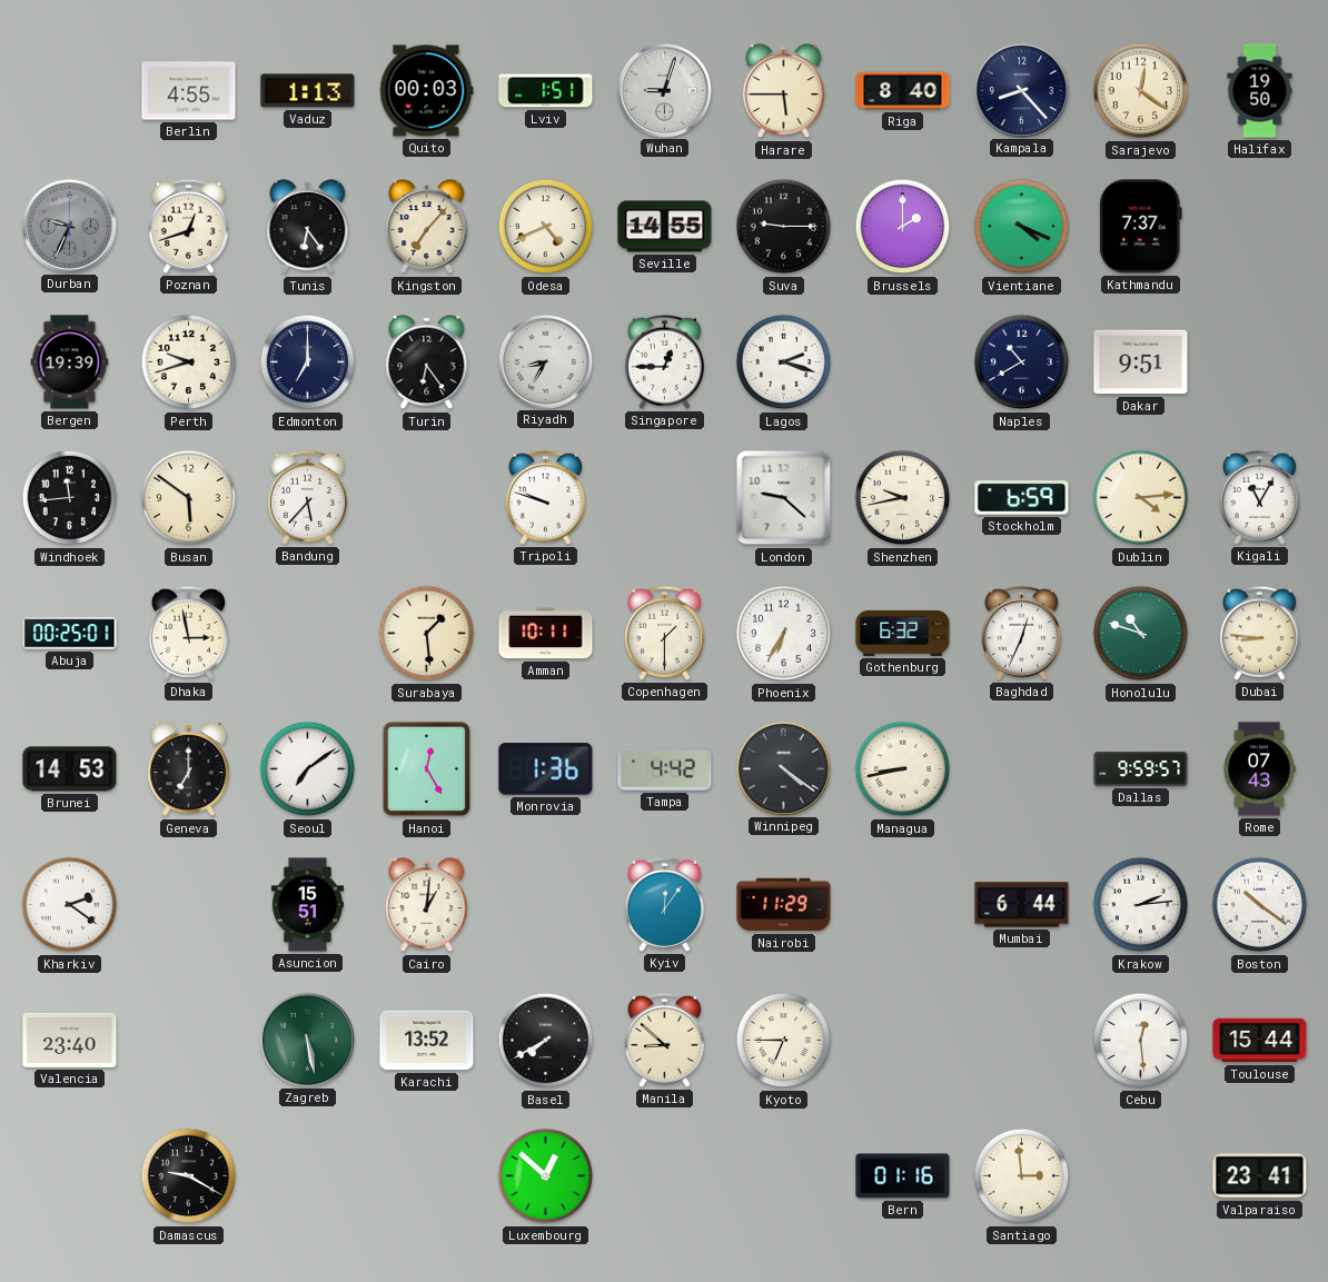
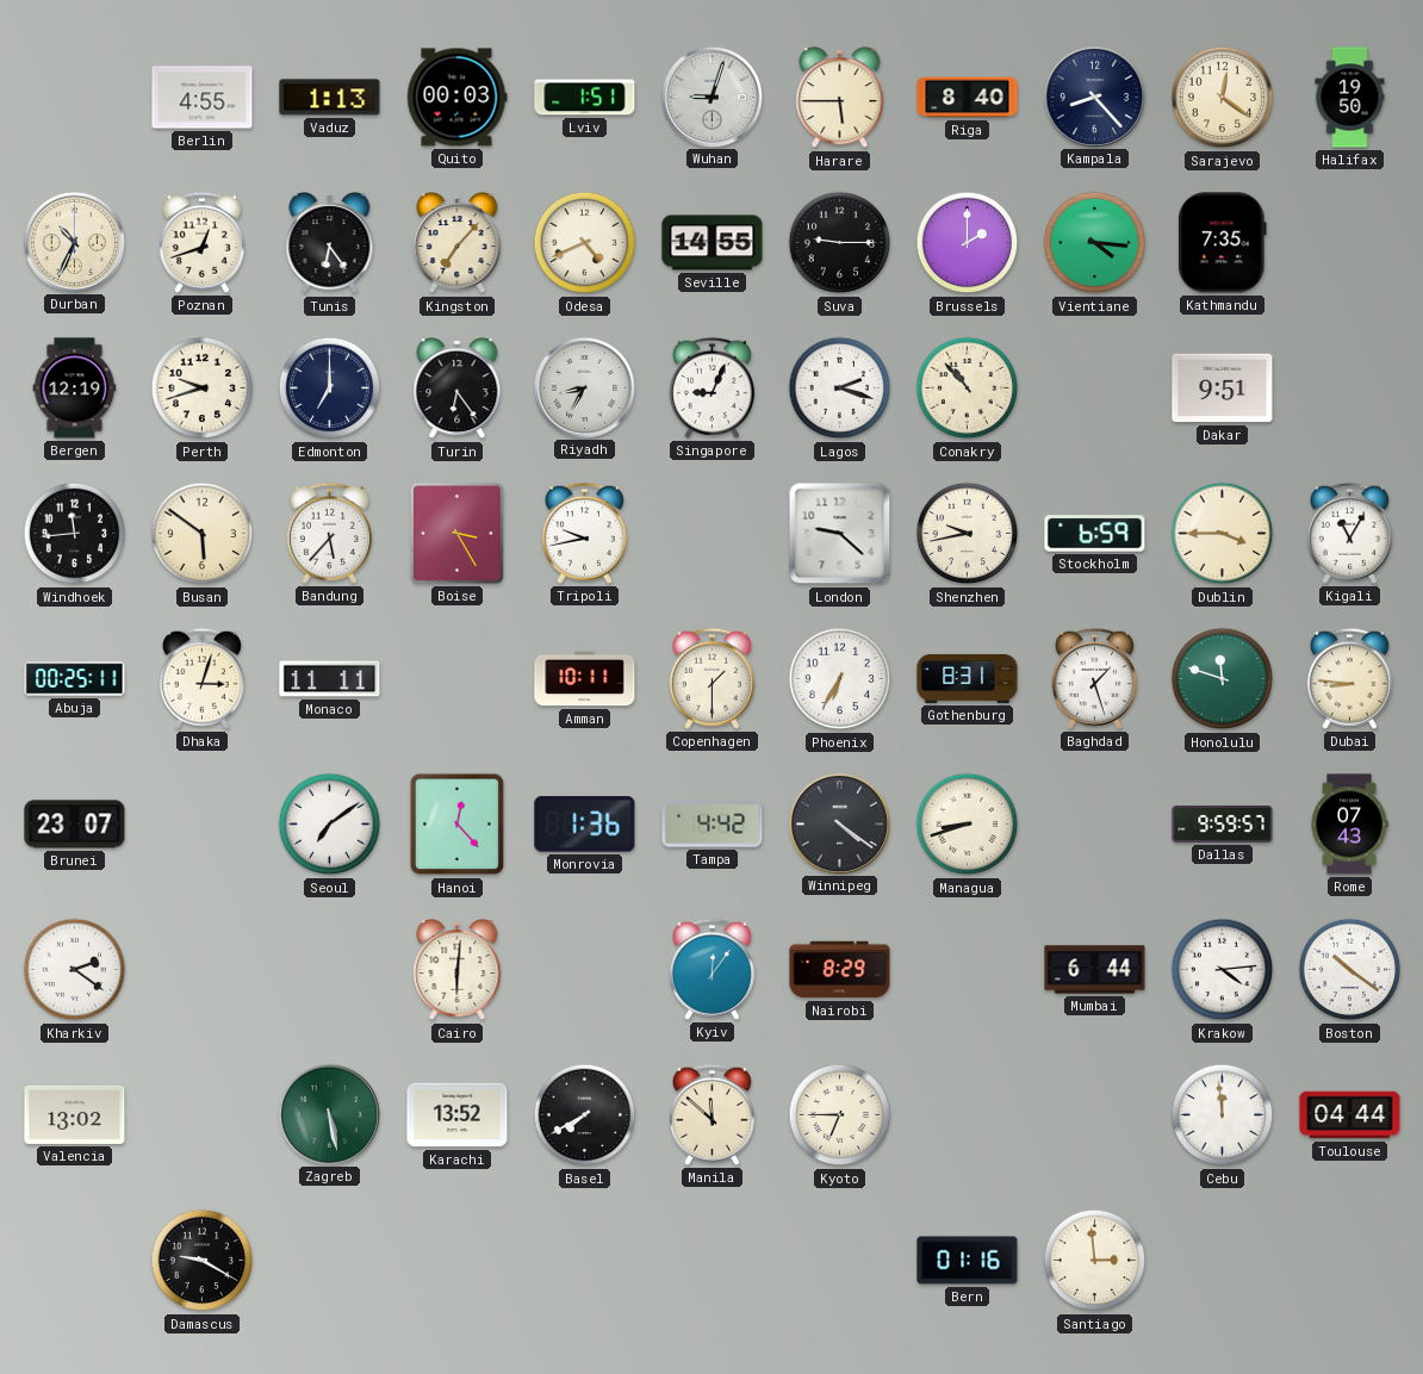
Durban: 9:34 -> 10:34
Durban dial: grey -> cream
Vientiane: 4:19 -> 4:16
Kathmandu: 7:37 -> 7:35
Bergen: 19:39 -> 12:19
Singapore: 12:45 -> 9:04
Conakry: none -> 10:53
Naples: 10:40 -> none
Boise: none -> 3:25
Tripoli: 9:48 -> 9:43
Dublin: 4:14 -> 3:45
Abuja: 00:25:01 -> 00:25:11
Dhaka: 2:58 -> 3:03
Monaco: none -> 11:11
Surabaya: 1:29 -> none
Gothenburg: 6:32 -> 8:31
Baghdad: 12:34 -> 1:27
Honolulu: 10:48 -> 11:48
Brunei: 14:53 -> 23:07
Geneva: 7:00 -> none
Hanoi: 12:25 -> 12:23
Managua: 8:43 -> 8:42
Asuncion: 15:51 -> none
Cairo: 1:01 -> 6:01
Nairobi: 11:29 -> 8:29
Krakow: 2:14 -> 4:14
Valencia: 23:40 -> 13:02
Manila: 8:52 -> 11:52
Cebu: 12:29 -> 11:59
Toulouse: 15:44 -> 04:44
Luxembourg: 12:52 -> none
Valparaiso: 23:41 -> none
